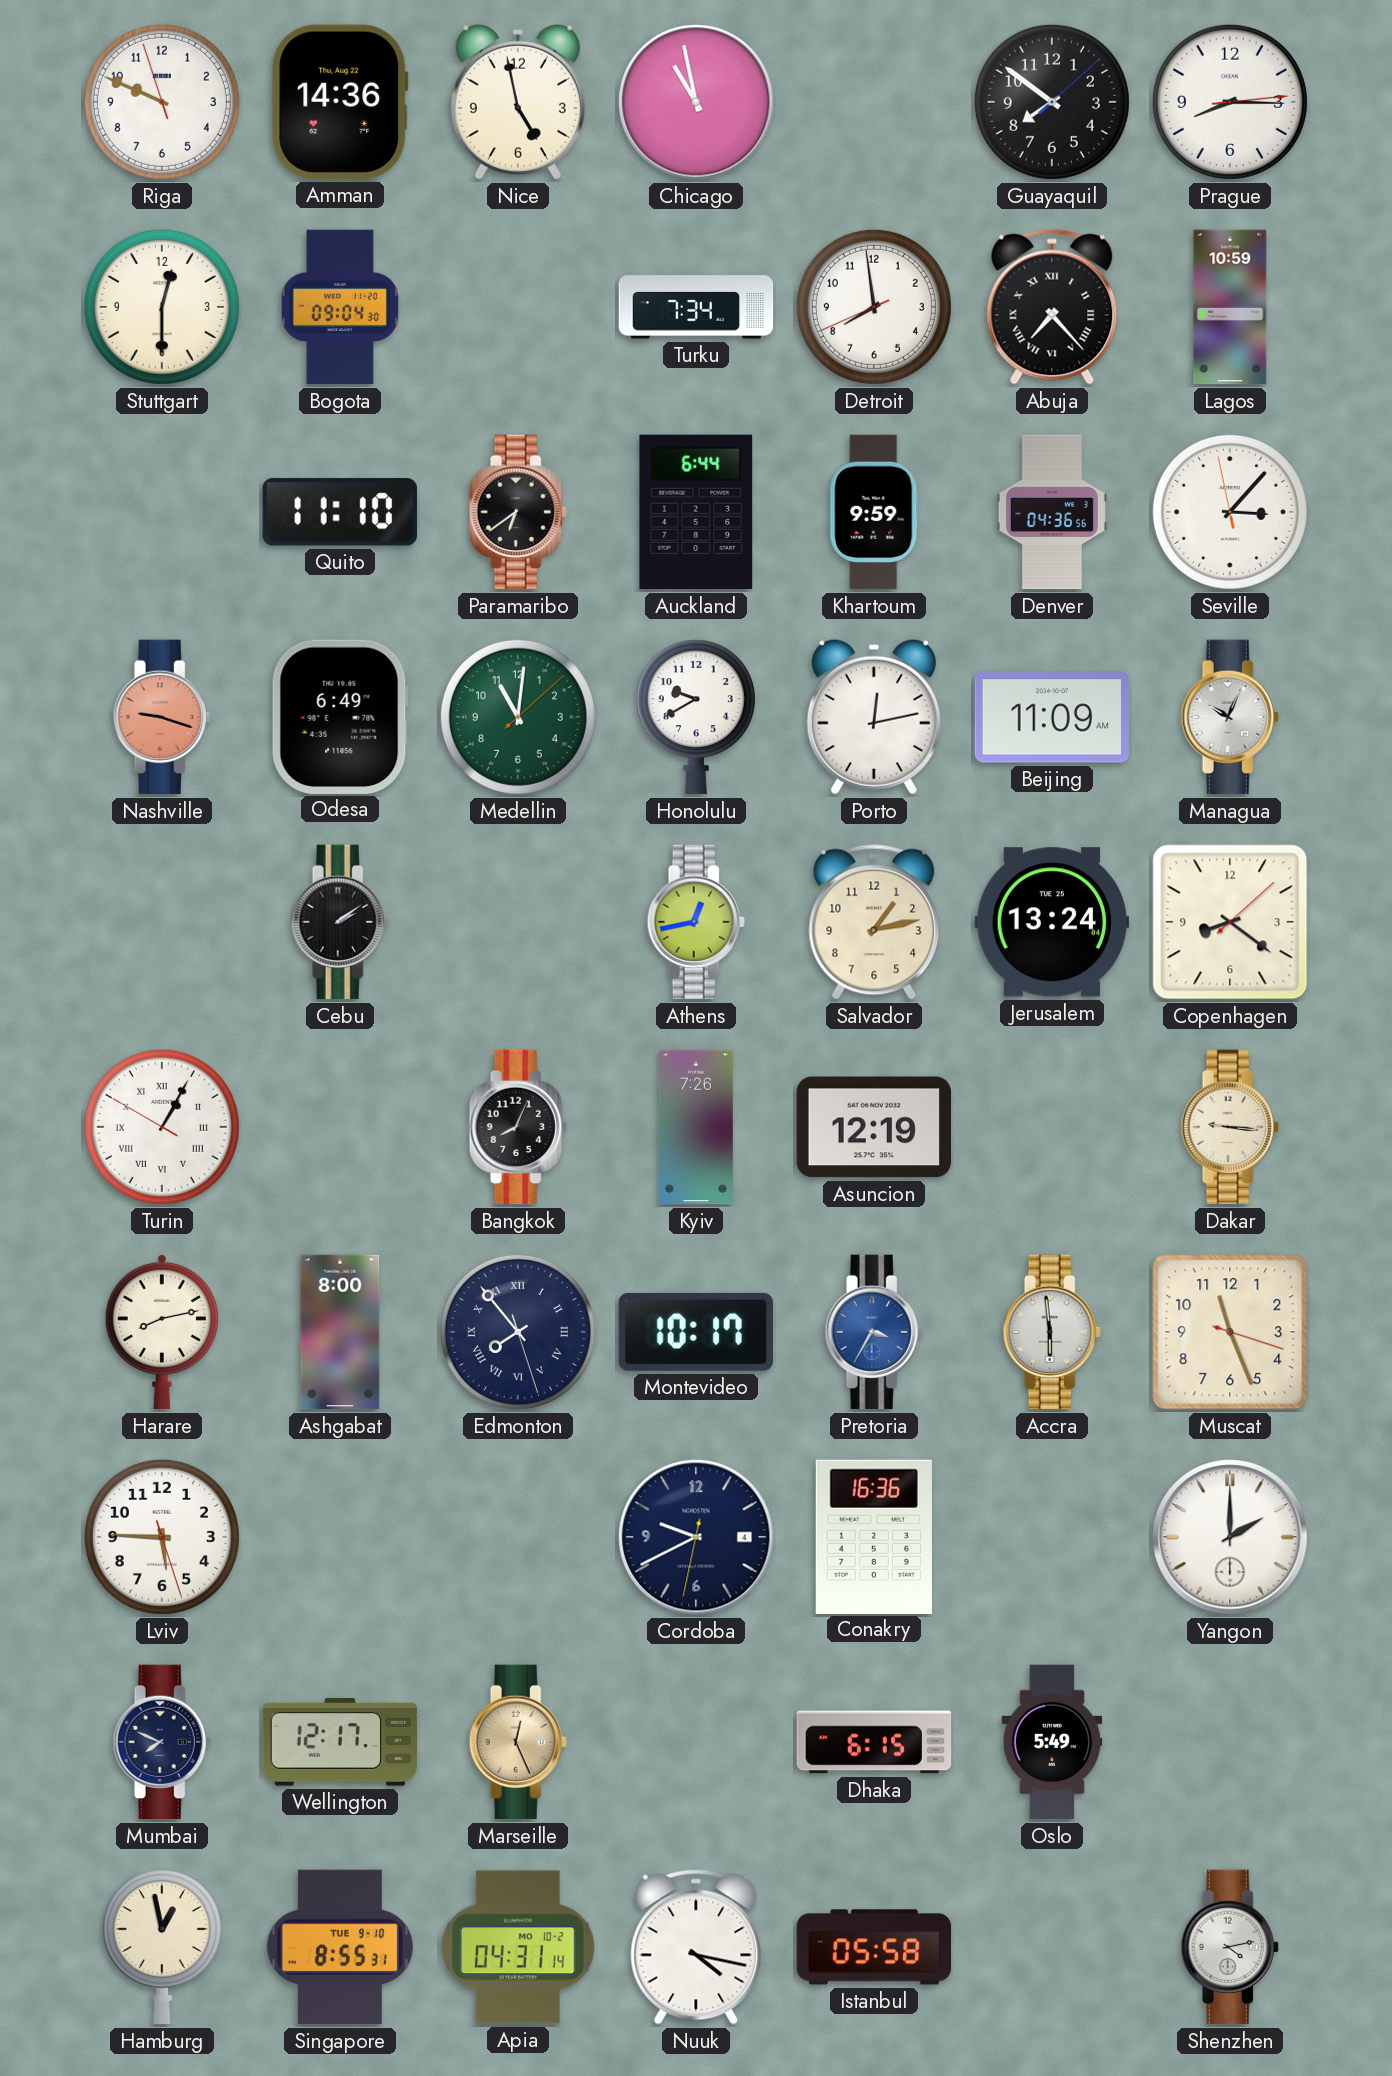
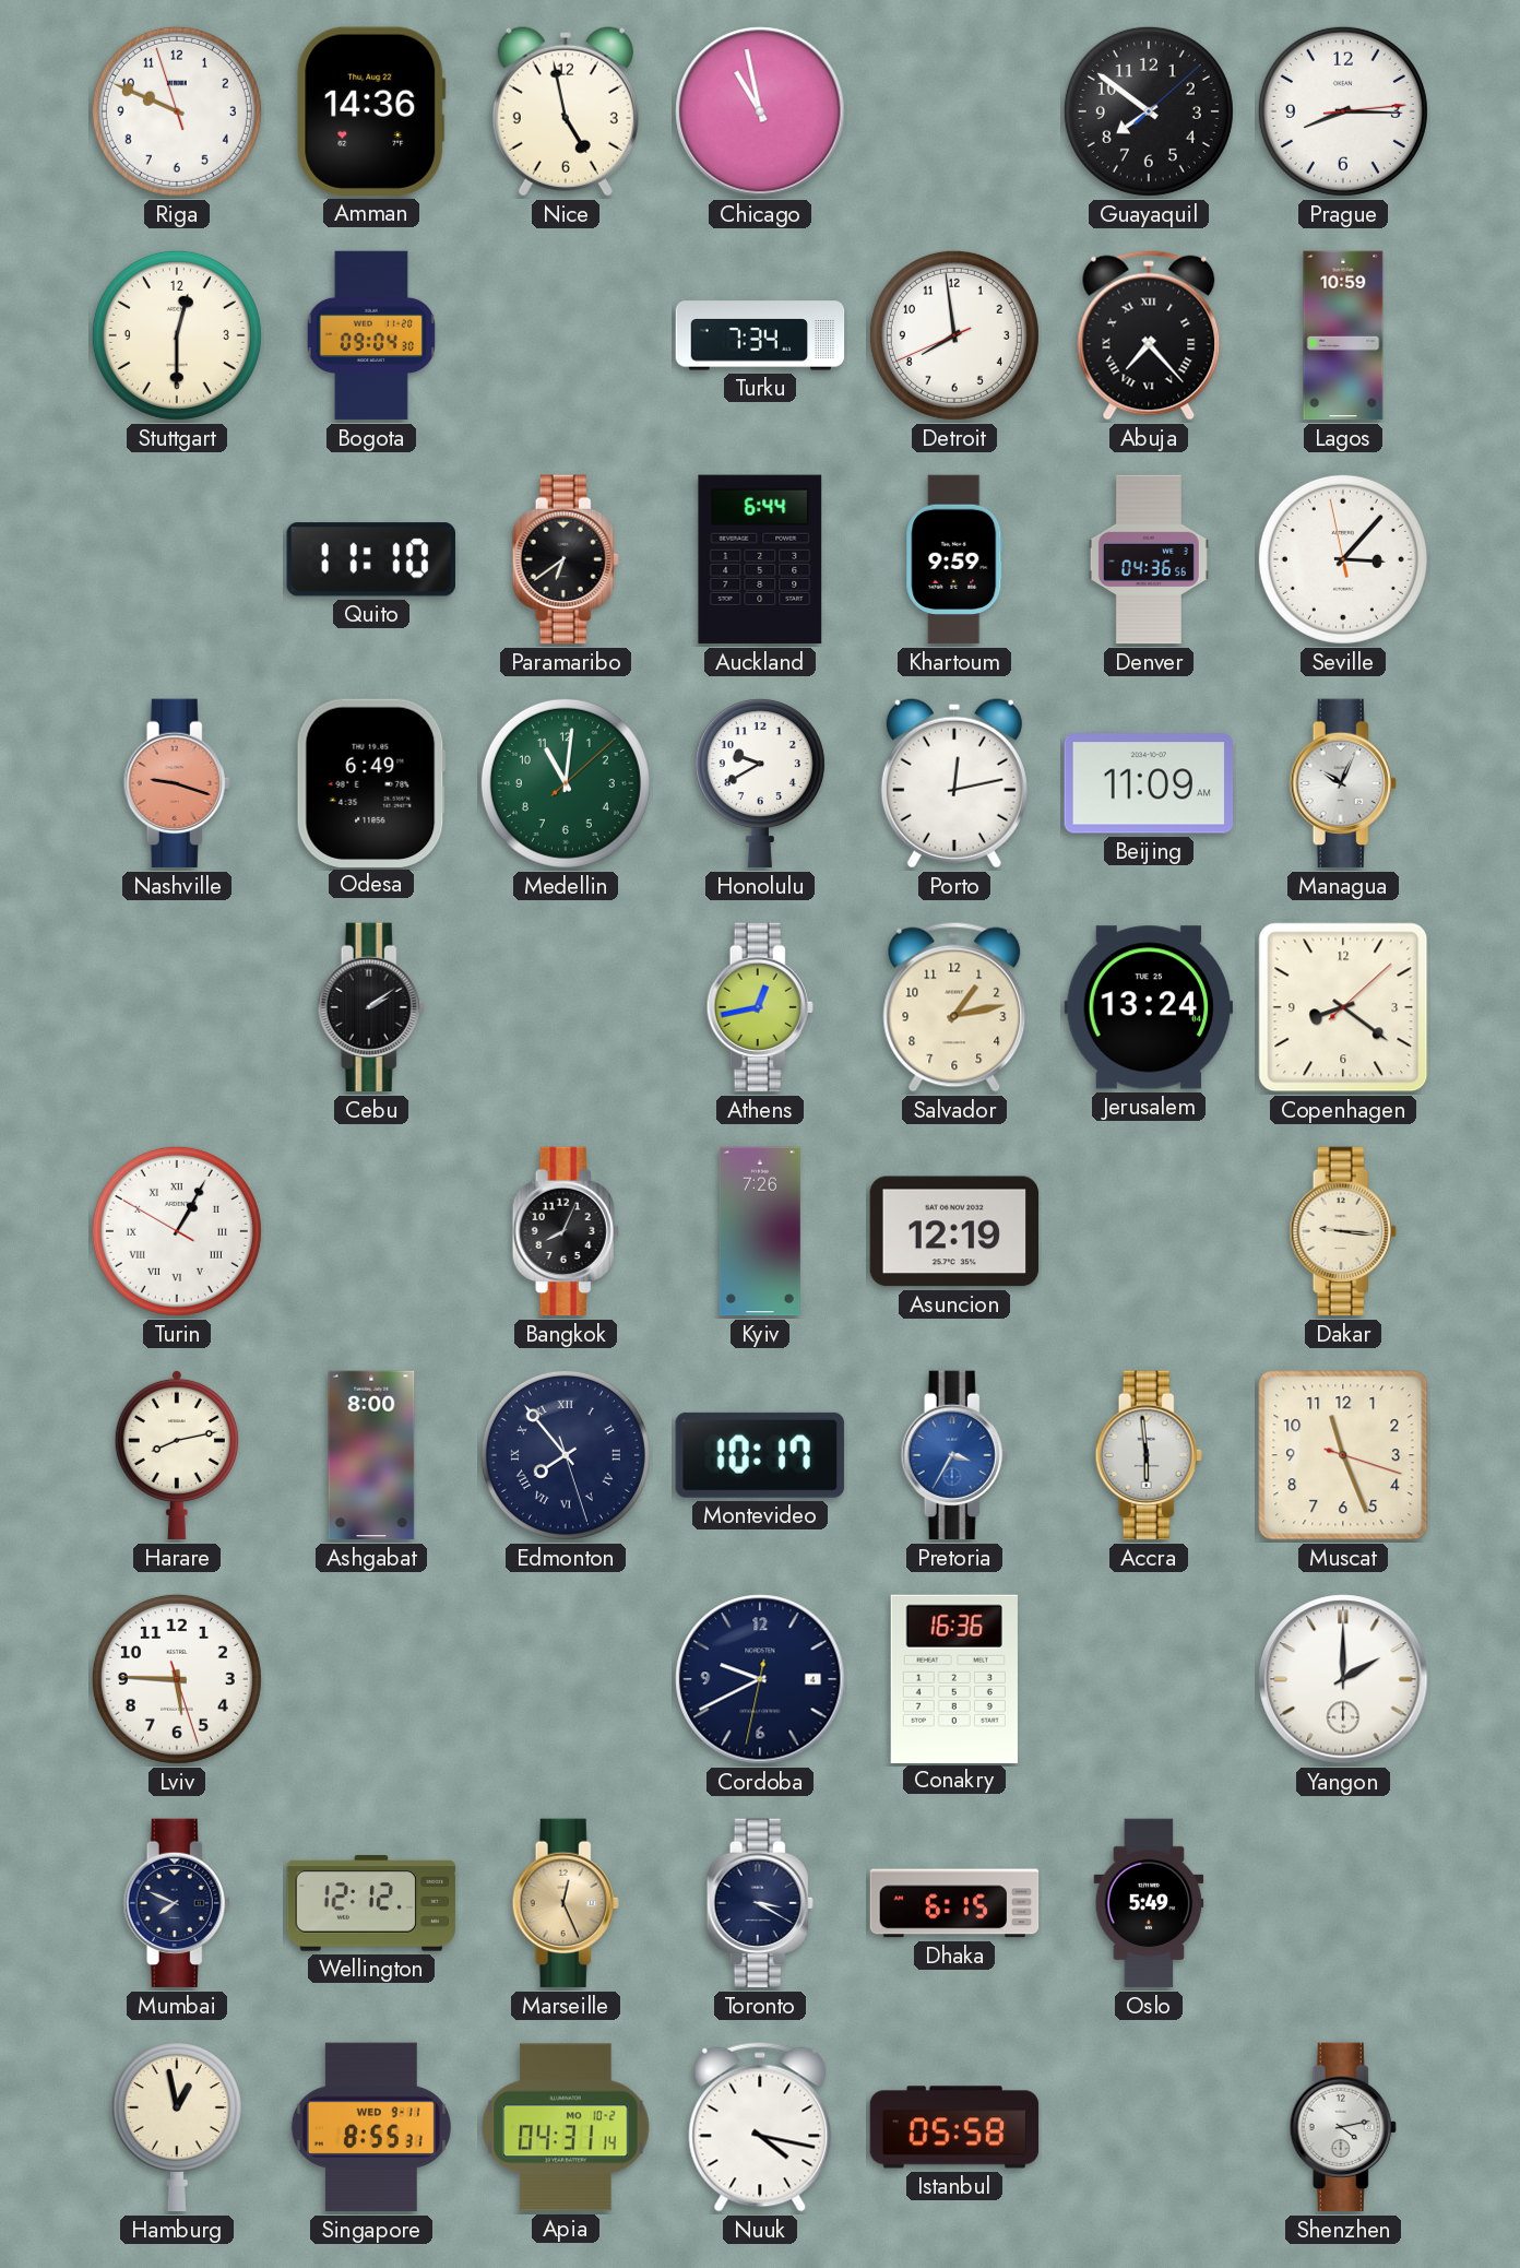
Wellington: 12:17 -> 12:12
Toronto: none -> 3:20
Singapore date: TUE 9-10 -> WED 9-11
